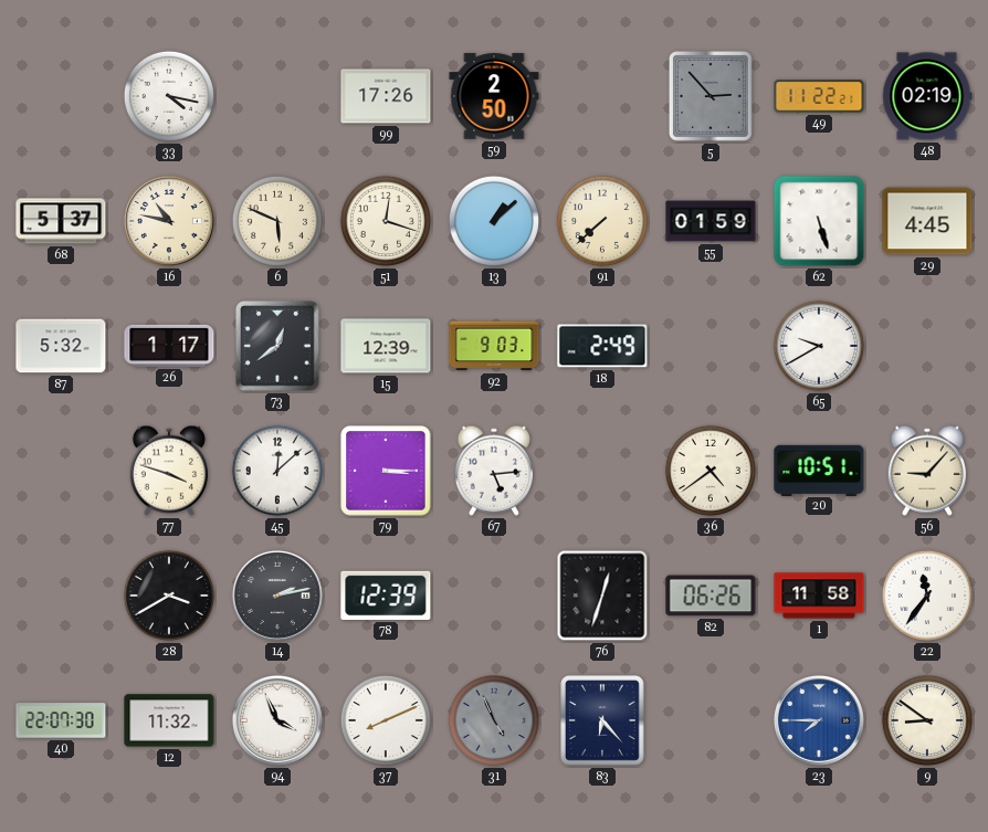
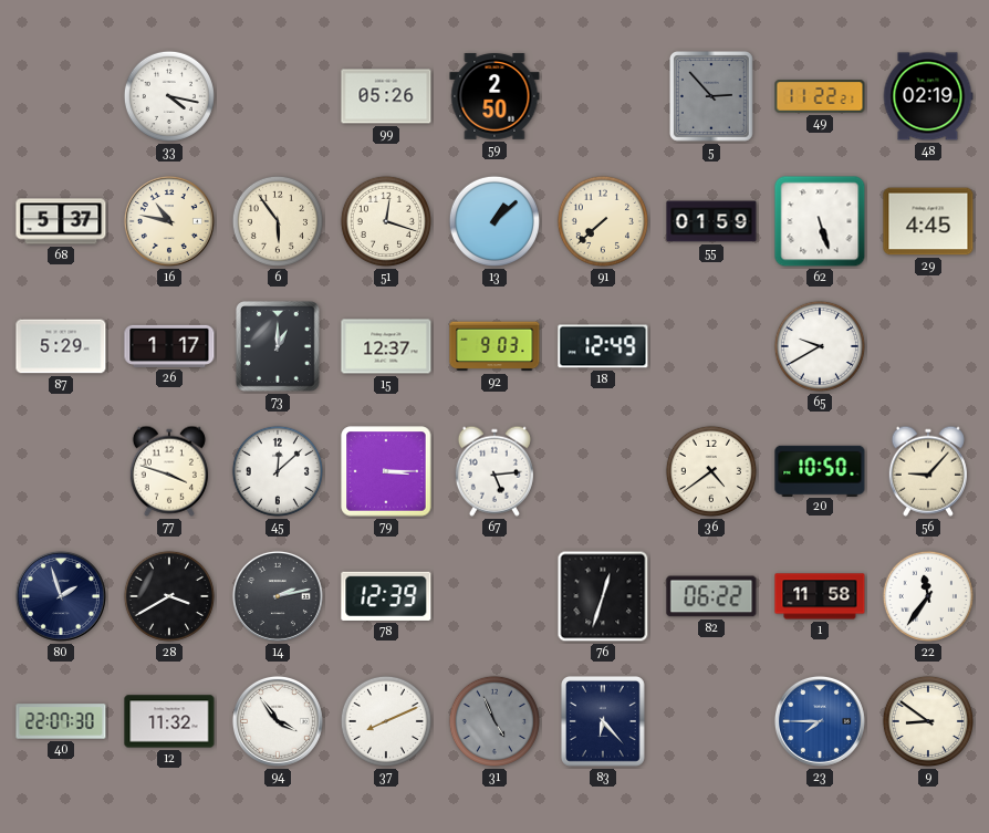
99: 17:26 -> 05:26
6: 5:49 -> 5:54
87: 5:32 -> 5:29
73: 12:39 -> 1:00
15: 12:39 -> 12:37
18: 2:49 -> 12:49
20: 10:51 -> 10:50
80: none -> 1:57
82: 06:26 -> 06:22
94: 3:56 -> 3:54
